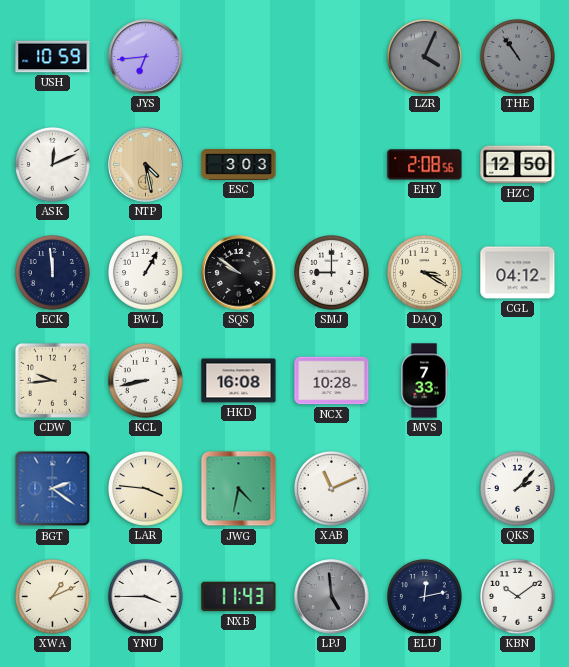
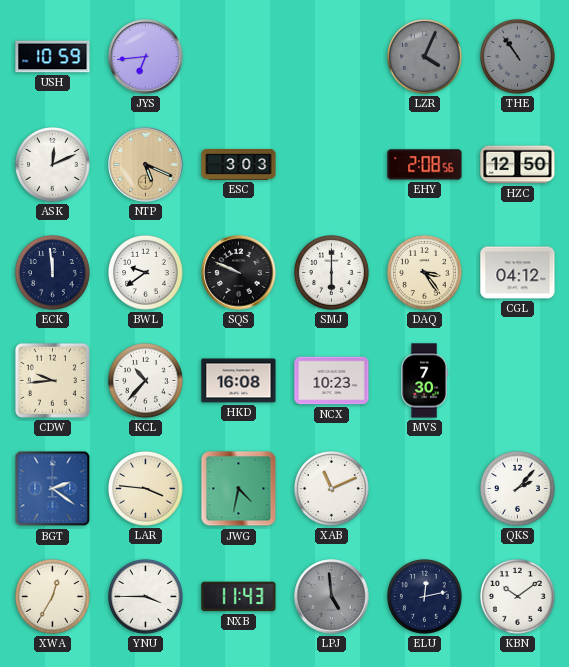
NTP: 4:28 -> 5:19
BWL: 1:05 -> 9:39
SQS: 9:51 -> 9:49
SMJ: 9:00 -> 6:00
DAQ: 3:20 -> 3:24
KCL: 8:43 -> 10:37
NCX: 10:28 -> 10:23
MVS: 7:33 -> 7:30
XWA: 1:11 -> 12:35
